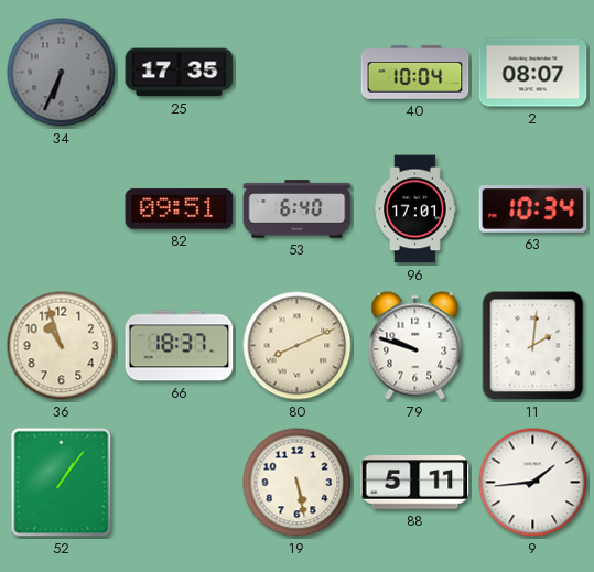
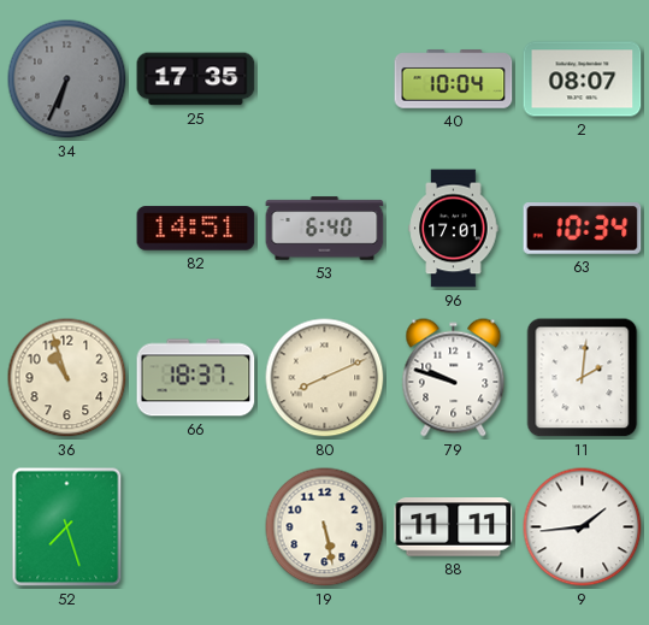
82: 09:51 -> 14:51
52: 1:06 -> 7:27
88: 5:11 -> 11:11
